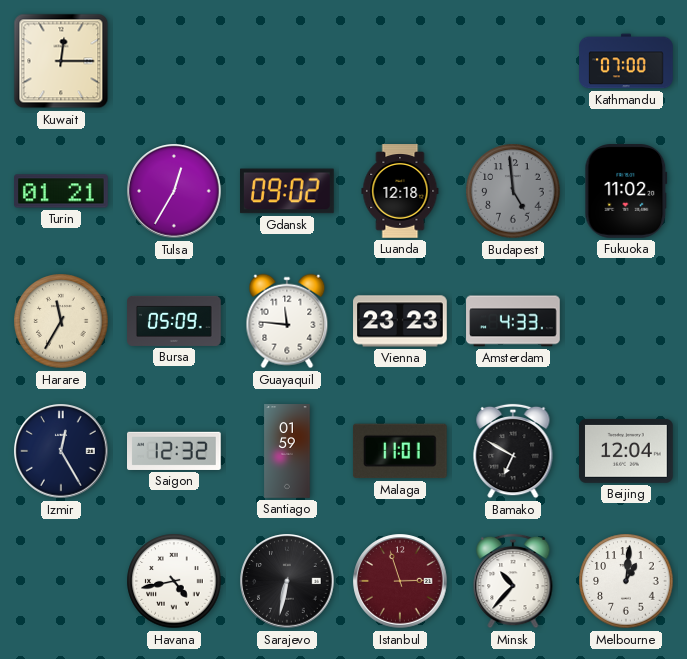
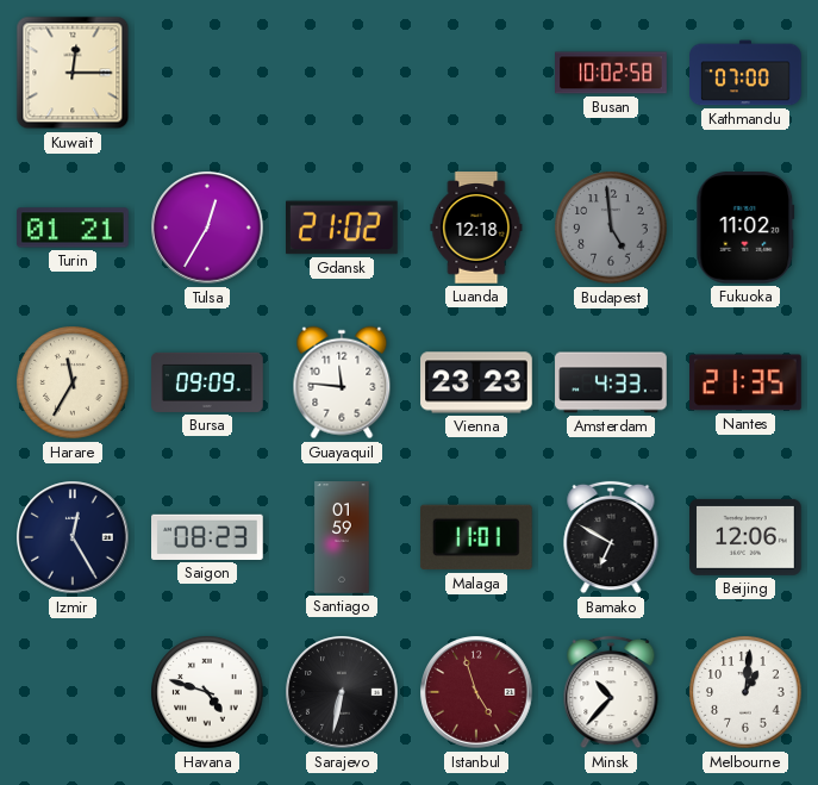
Busan: none -> 10:02
Gdansk: 09:02 -> 21:02
Bursa: 05:09 -> 09:09
Nantes: none -> 21:35
Saigon: 12:32 -> 08:23
Beijing: 12:04 -> 12:06
Havana: 4:43 -> 4:48
Istanbul: 2:57 -> 4:57
